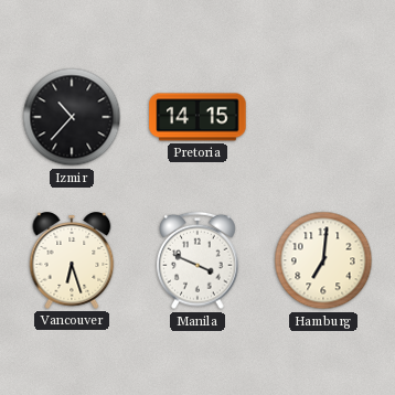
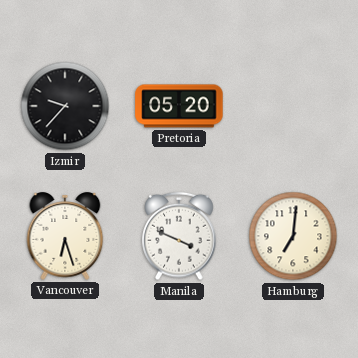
Izmir: 10:37 -> 9:37
Pretoria: 14:15 -> 05:20
